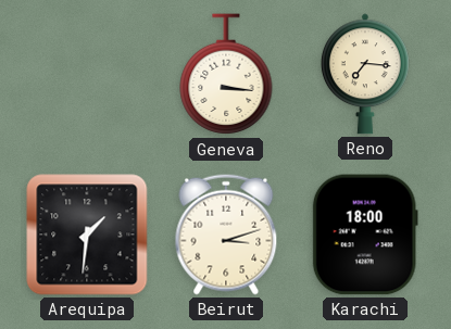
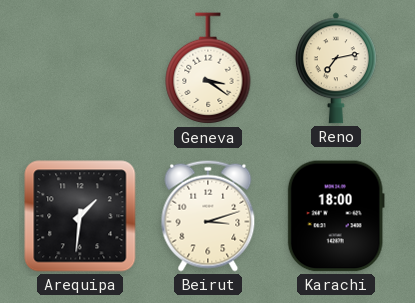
Geneva: 3:16 -> 3:21
Reno: 7:16 -> 7:13
